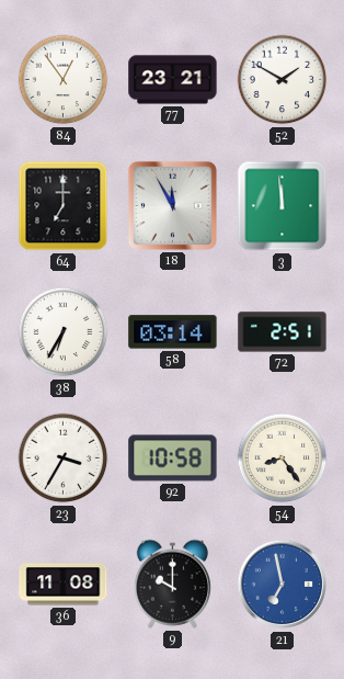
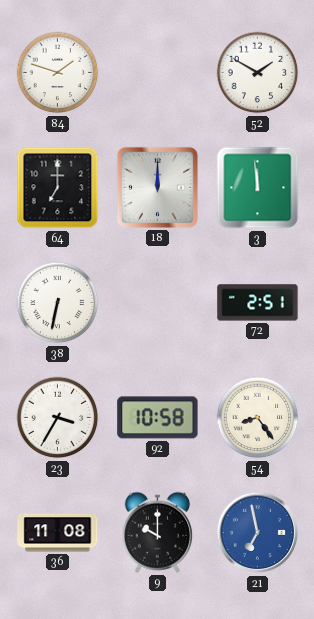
84: 12:54 -> 1:48
77: 23:21 -> none
18: 11:55 -> 12:00
38: 6:35 -> 6:32
58: 03:14 -> none
